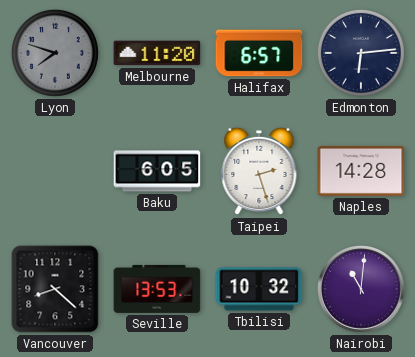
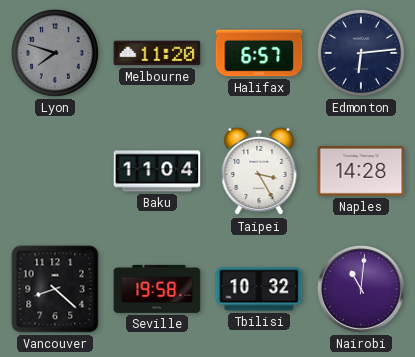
Baku: 6:05 -> 11:04
Taipei: 2:27 -> 3:25
Seville: 13:53 -> 19:58
